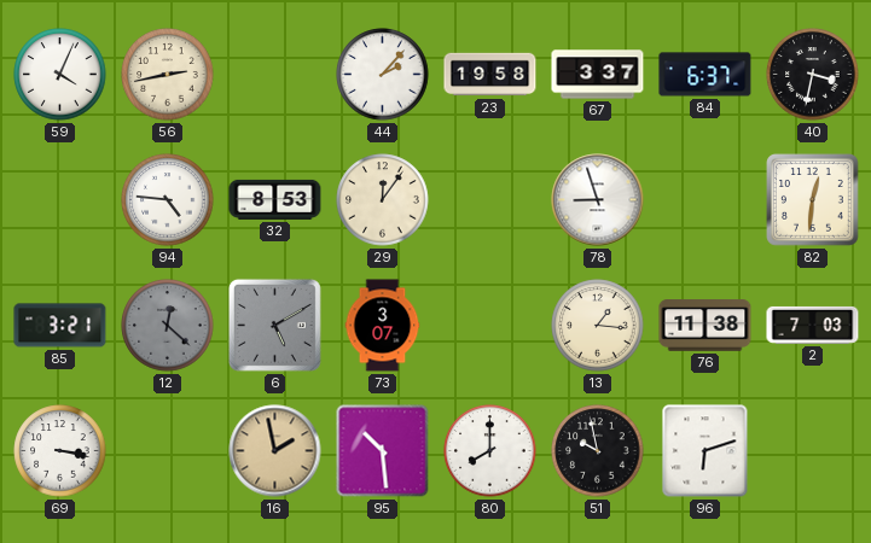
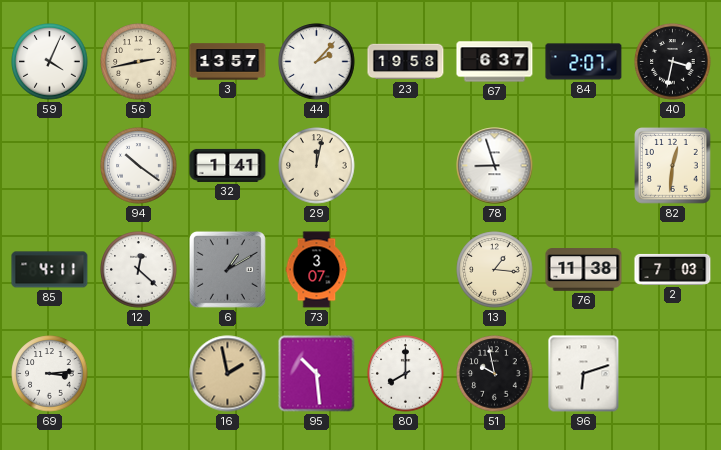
3: none -> 13:57
67: 3:37 -> 6:37
84: 6:37 -> 2:07
94: 4:46 -> 10:21
32: 8:53 -> 1:41
29: 12:06 -> 12:02
85: 3:21 -> 4:11
12 dial: grey -> white
6: 5:10 -> 1:10
69: 3:17 -> 3:14
